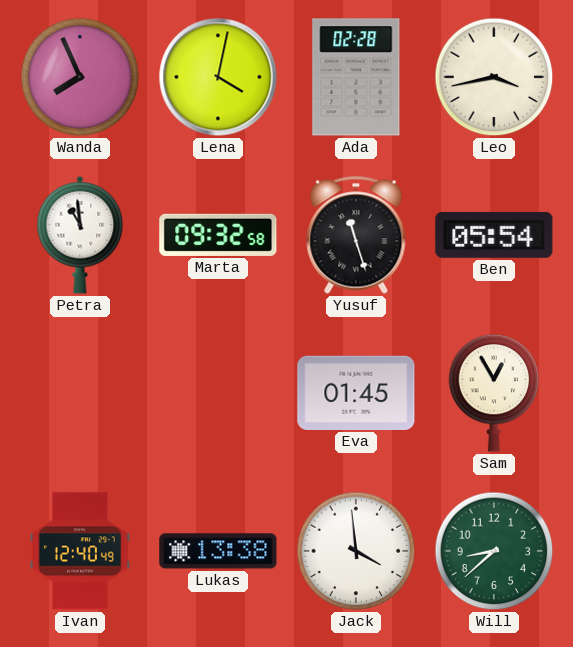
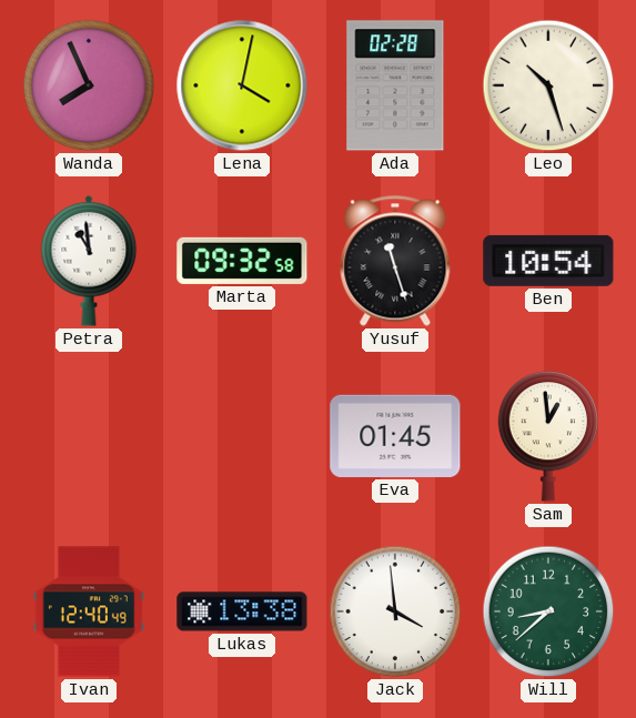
Leo: 3:43 -> 10:27
Ben: 05:54 -> 10:54
Sam: 12:55 -> 12:59
